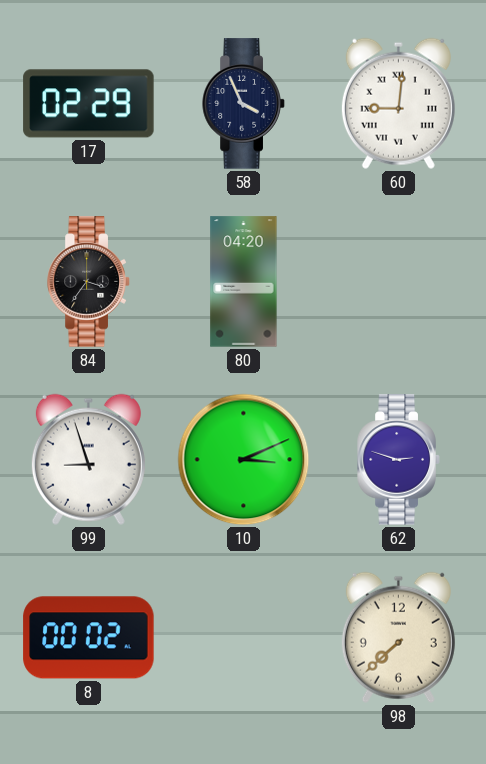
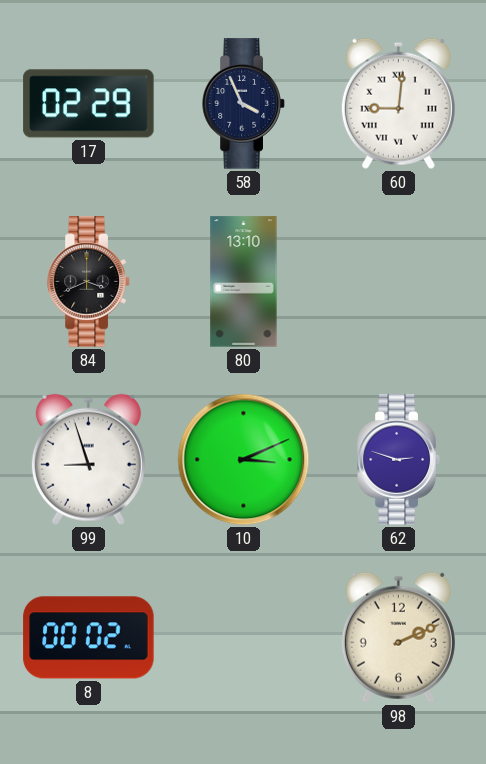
84: 3:36 -> 3:41
80: 04:20 -> 13:10
98: 7:38 -> 2:11
